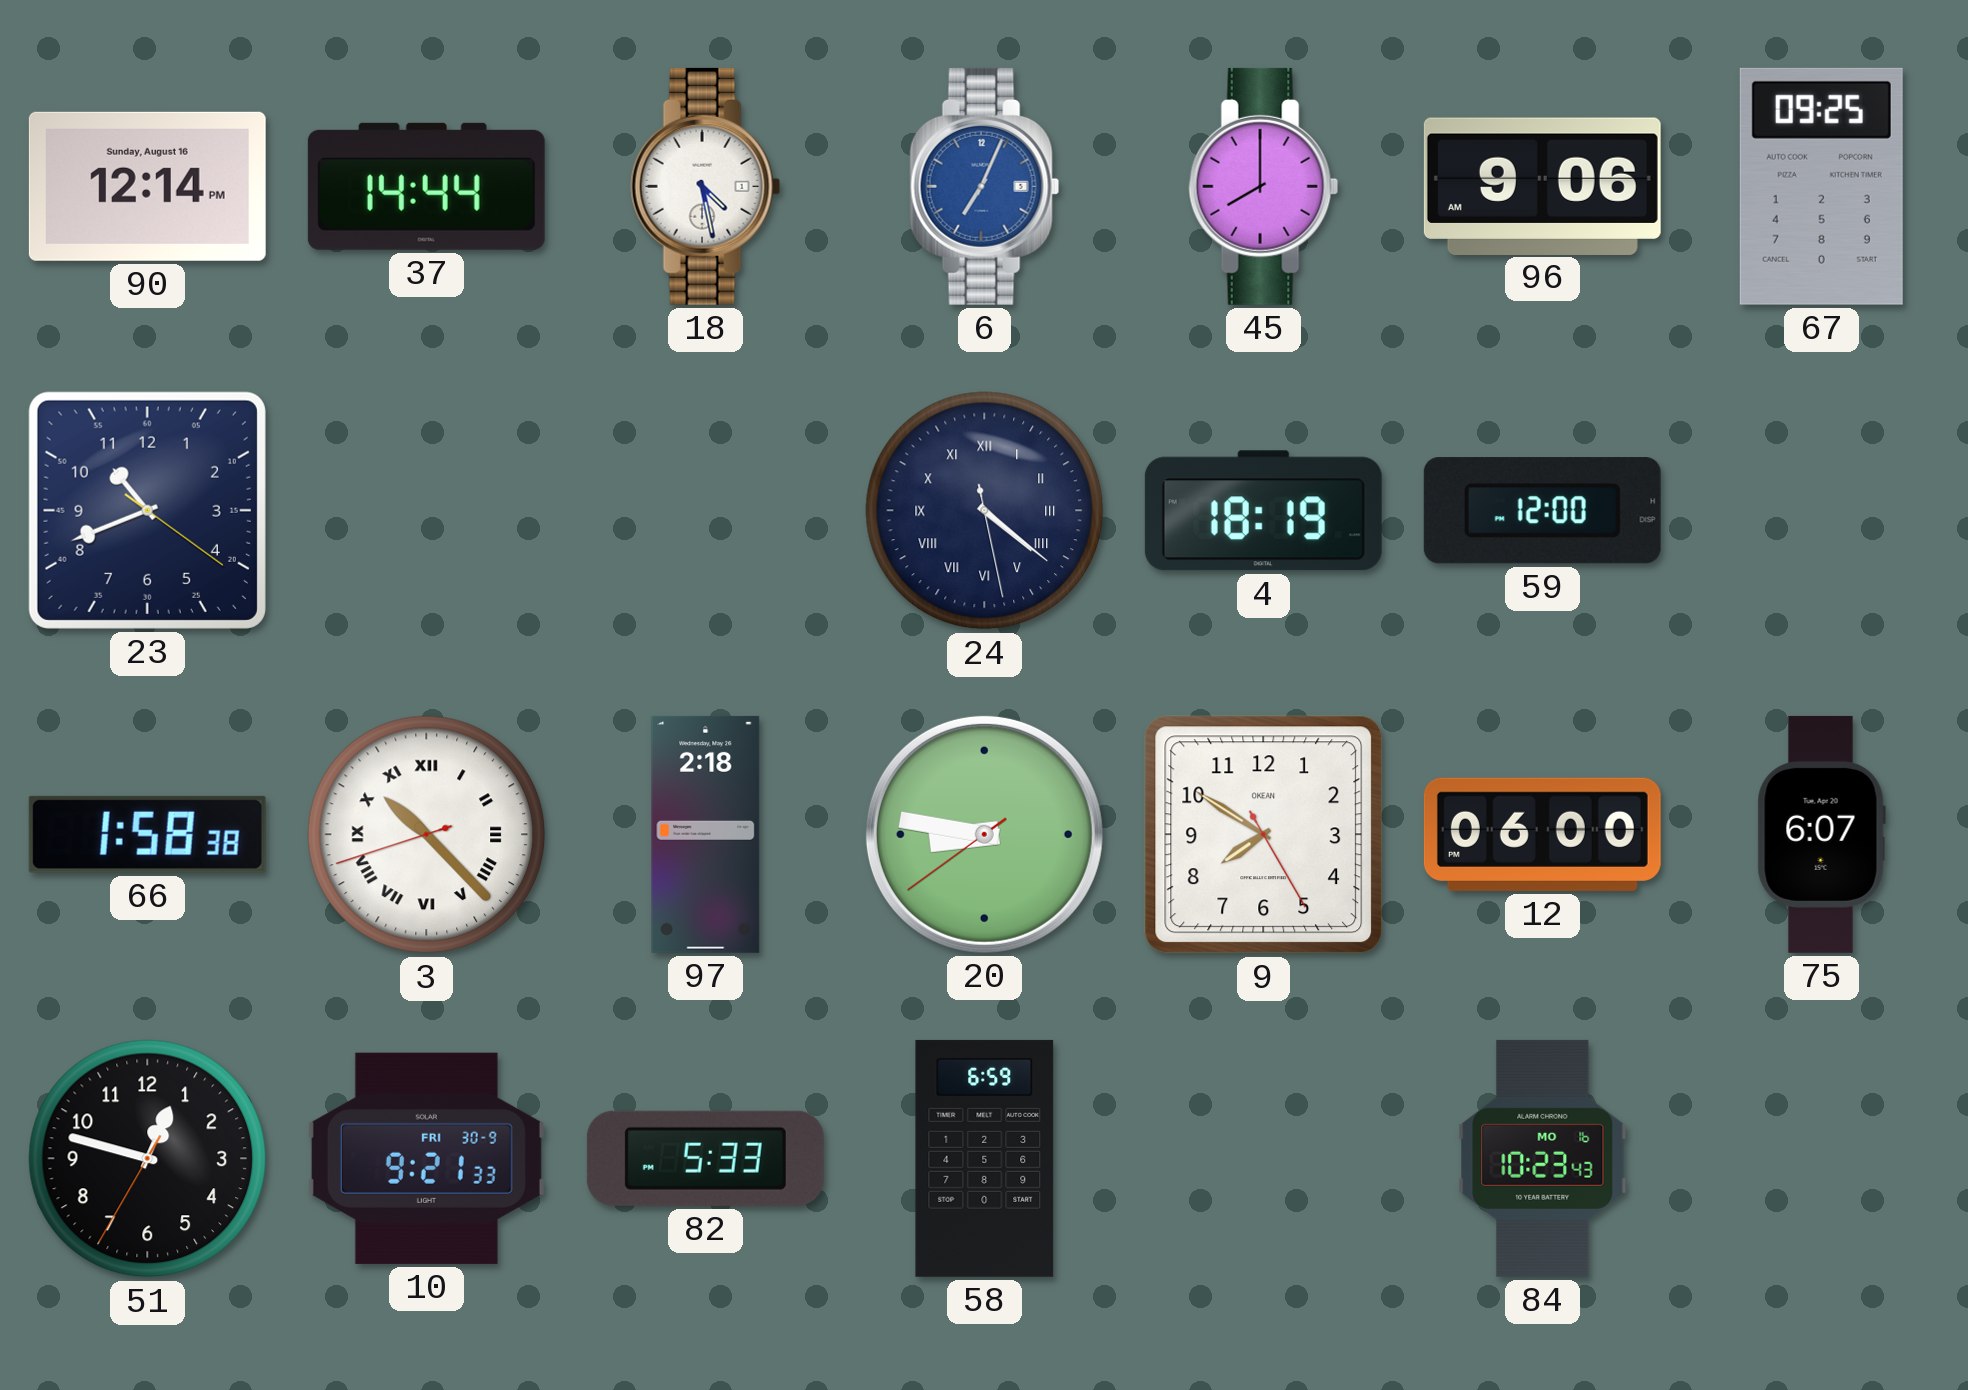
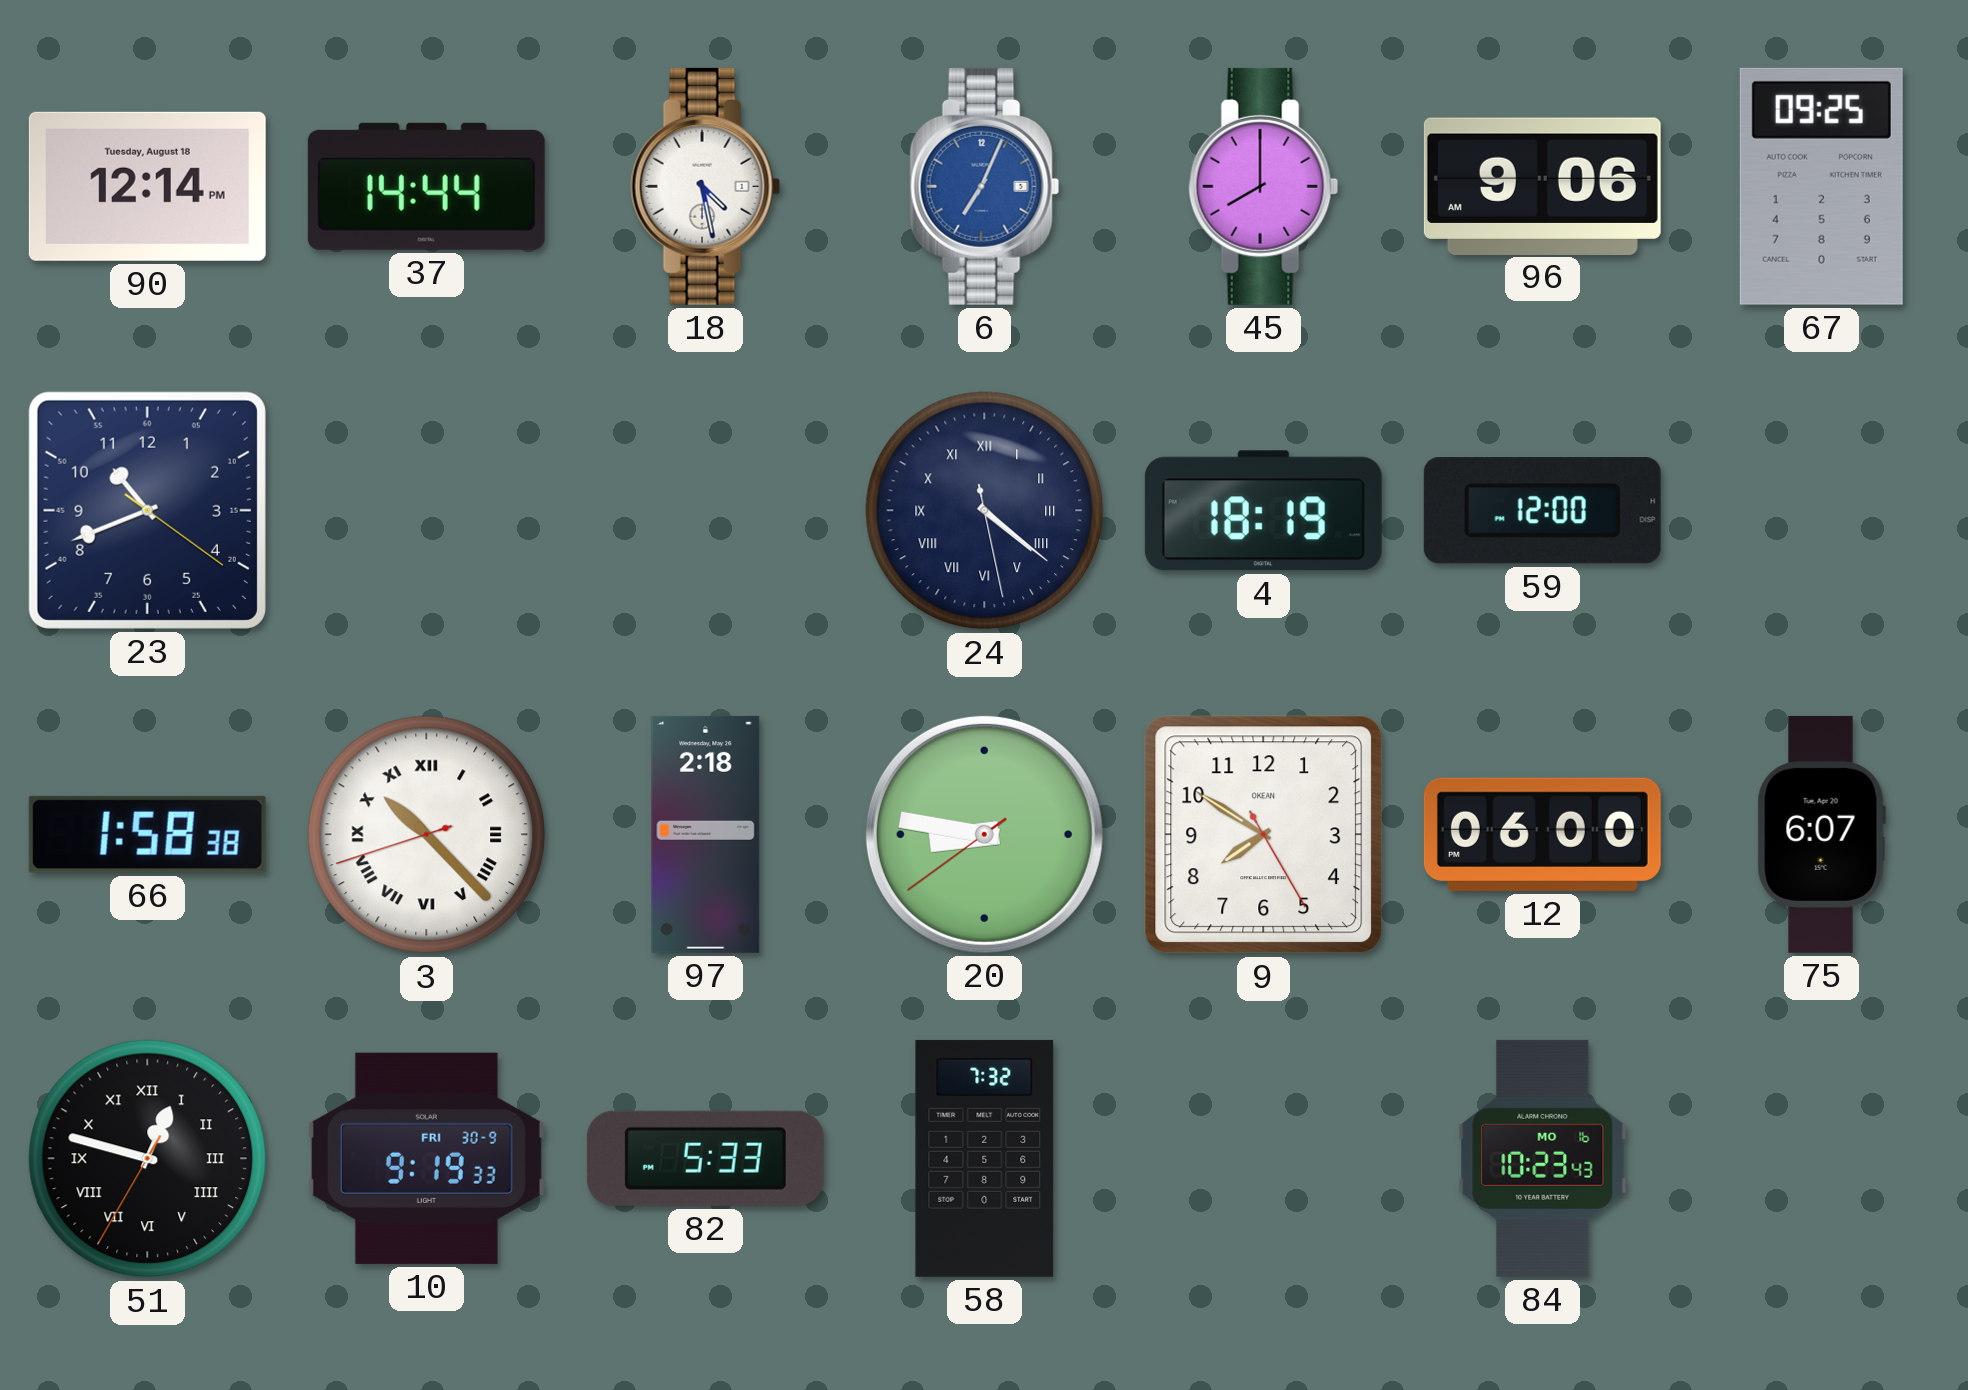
90 date: Sunday, August 16 -> Tuesday, August 18
51 numerals: Arabic -> Roman
10: 9:21 -> 9:19
58: 6:59 -> 7:32
